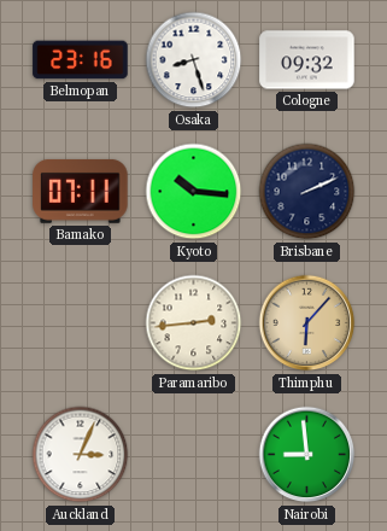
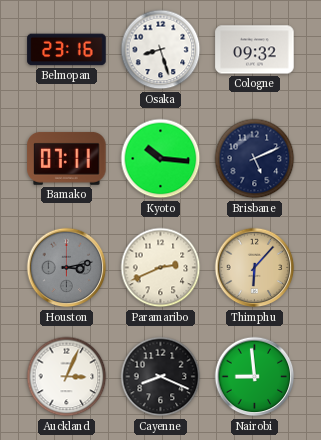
Brisbane: 2:11 -> 5:11
Houston: none -> 3:13
Paramaribo: 2:44 -> 2:41
Cayenne: none -> 8:19
